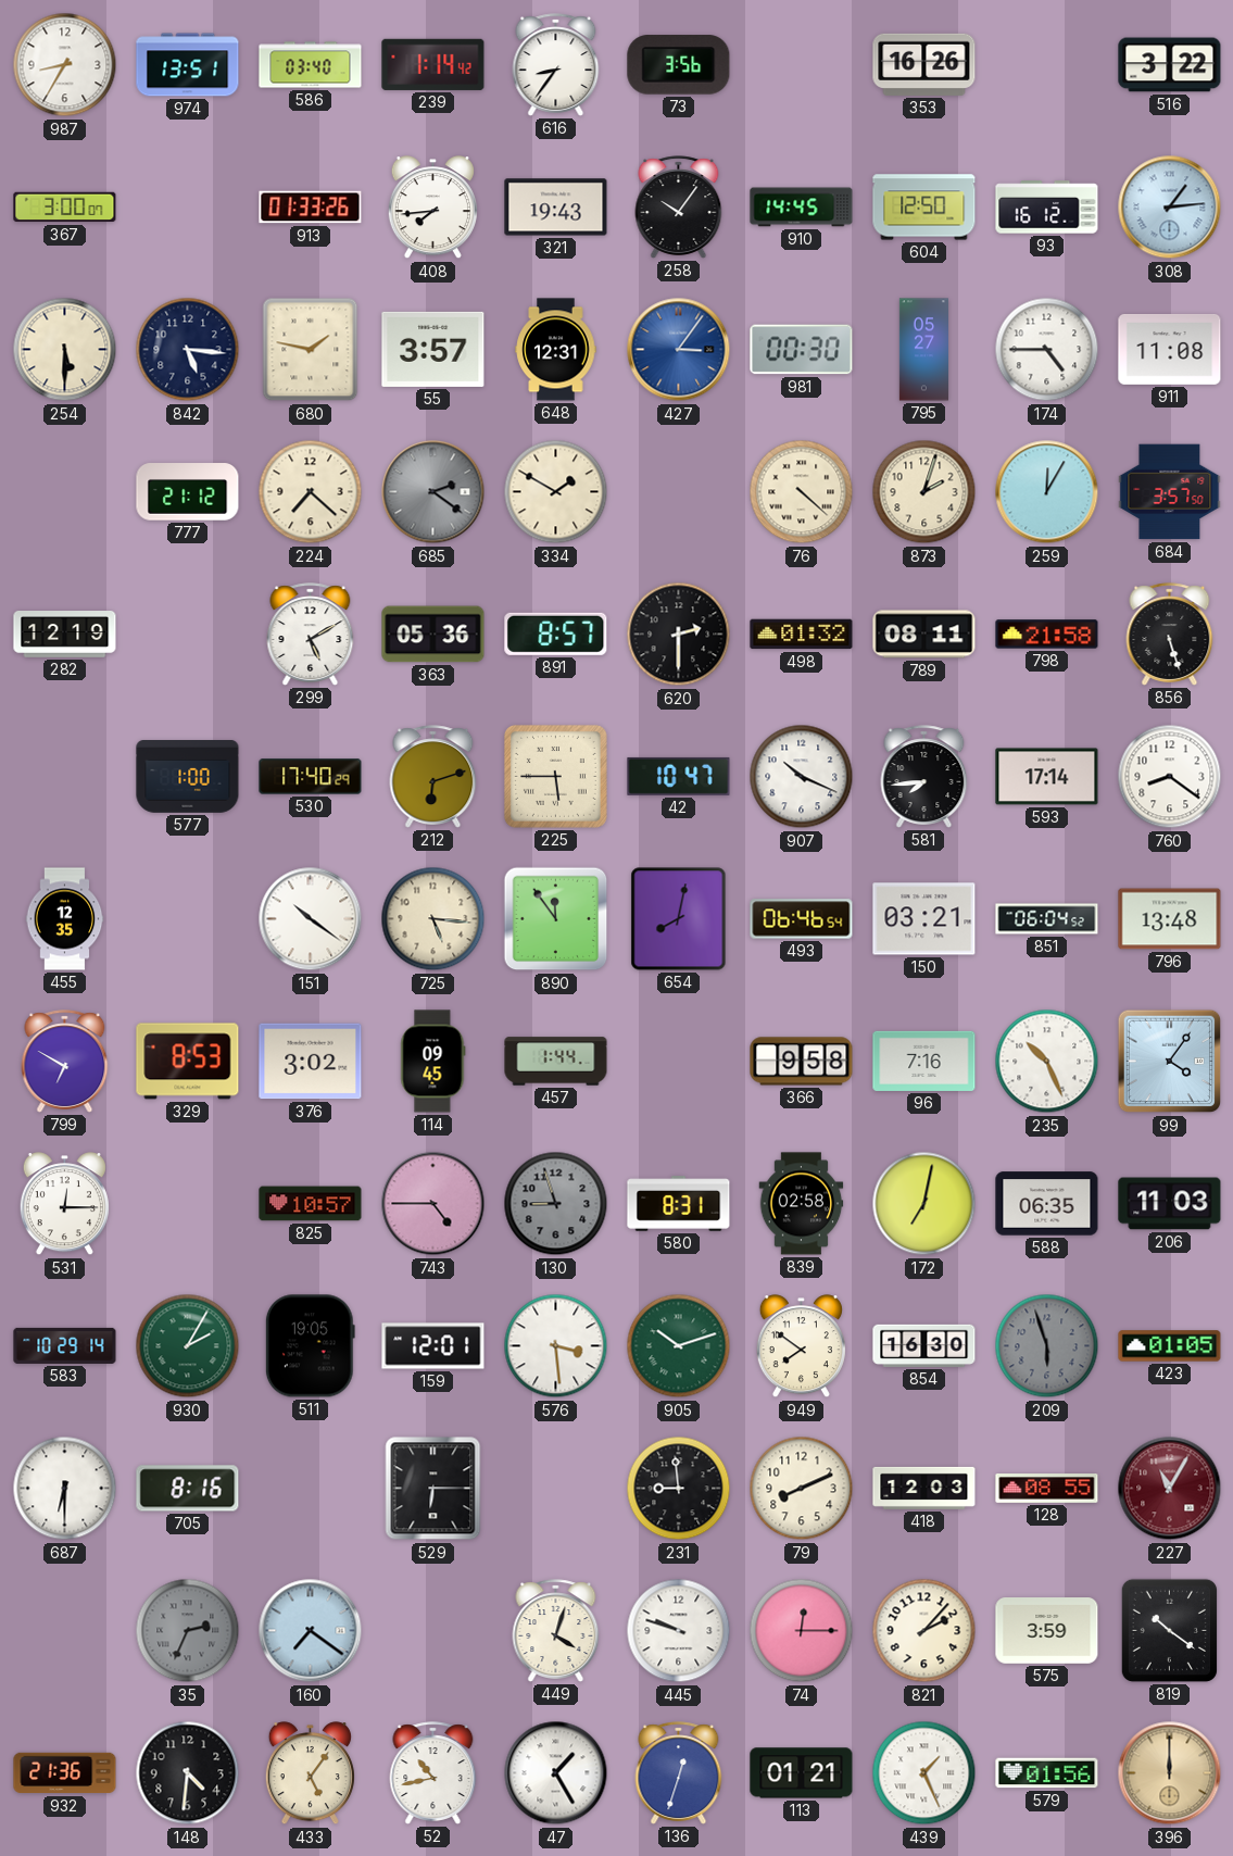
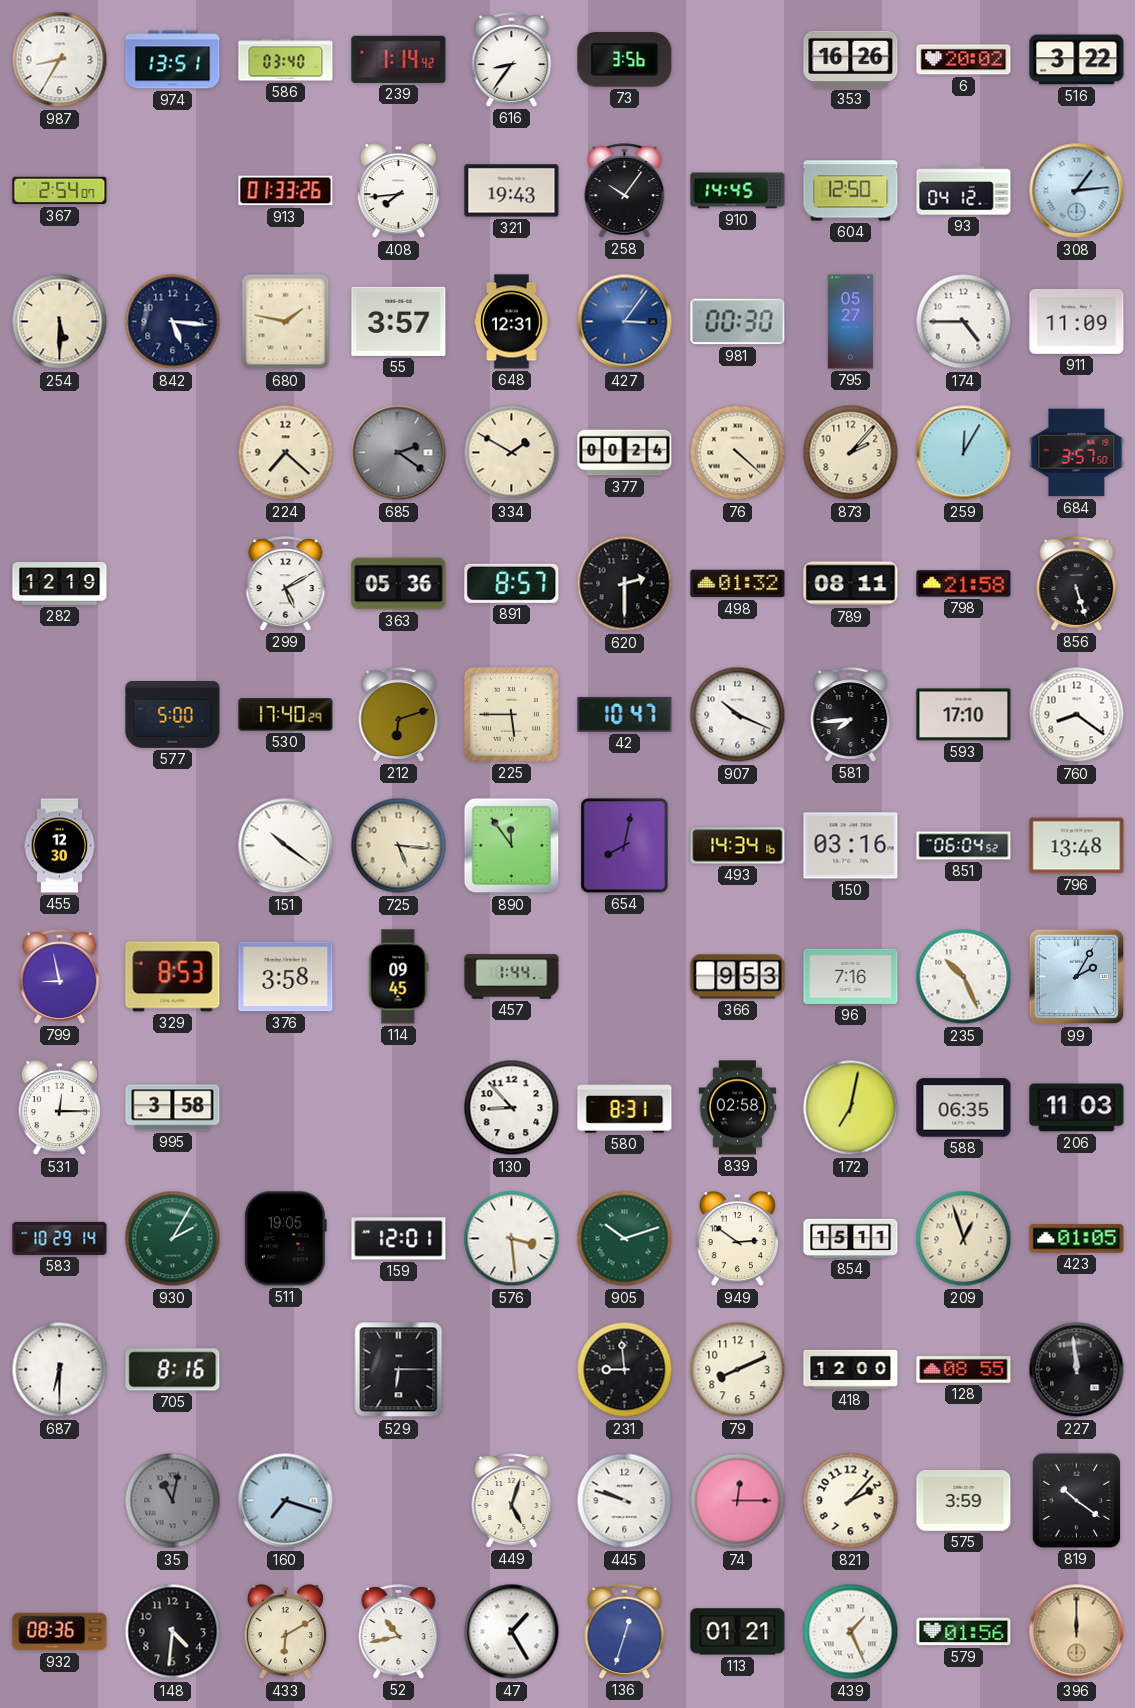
6: none -> 20:02
367: 3:00 -> 2:54
93: 16:12 -> 04:12
911: 11:08 -> 11:09
777: 21:12 -> none
377: none -> 00:24
873: 2:03 -> 2:07
577: 1:00 -> 5:00
593: 17:14 -> 17:10
455: 12:35 -> 12:30
493: 06:46 -> 14:34
150: 03:21 -> 03:16
799: 6:50 -> 8:58
376: 3:02 -> 3:58
366: 9:58 -> 9:53
99: 4:06 -> 2:05
995: none -> 3:58
825: 10:57 -> none
743: 4:45 -> none
130: 8:57 -> 8:53
130 dial: grey -> white
949: 7:51 -> 2:51
854: 16:30 -> 15:11
209: 5:57 -> 12:57
209 dial: grey -> cream
418: 12:03 -> 12:00
227: 11:05 -> 11:59
227 dial: burgundy -> black
35: 2:34 -> 11:02
160: 7:21 -> 7:18
449: 4:03 -> 5:03
932: 21:36 -> 08:36
433: 5:06 -> 6:10
